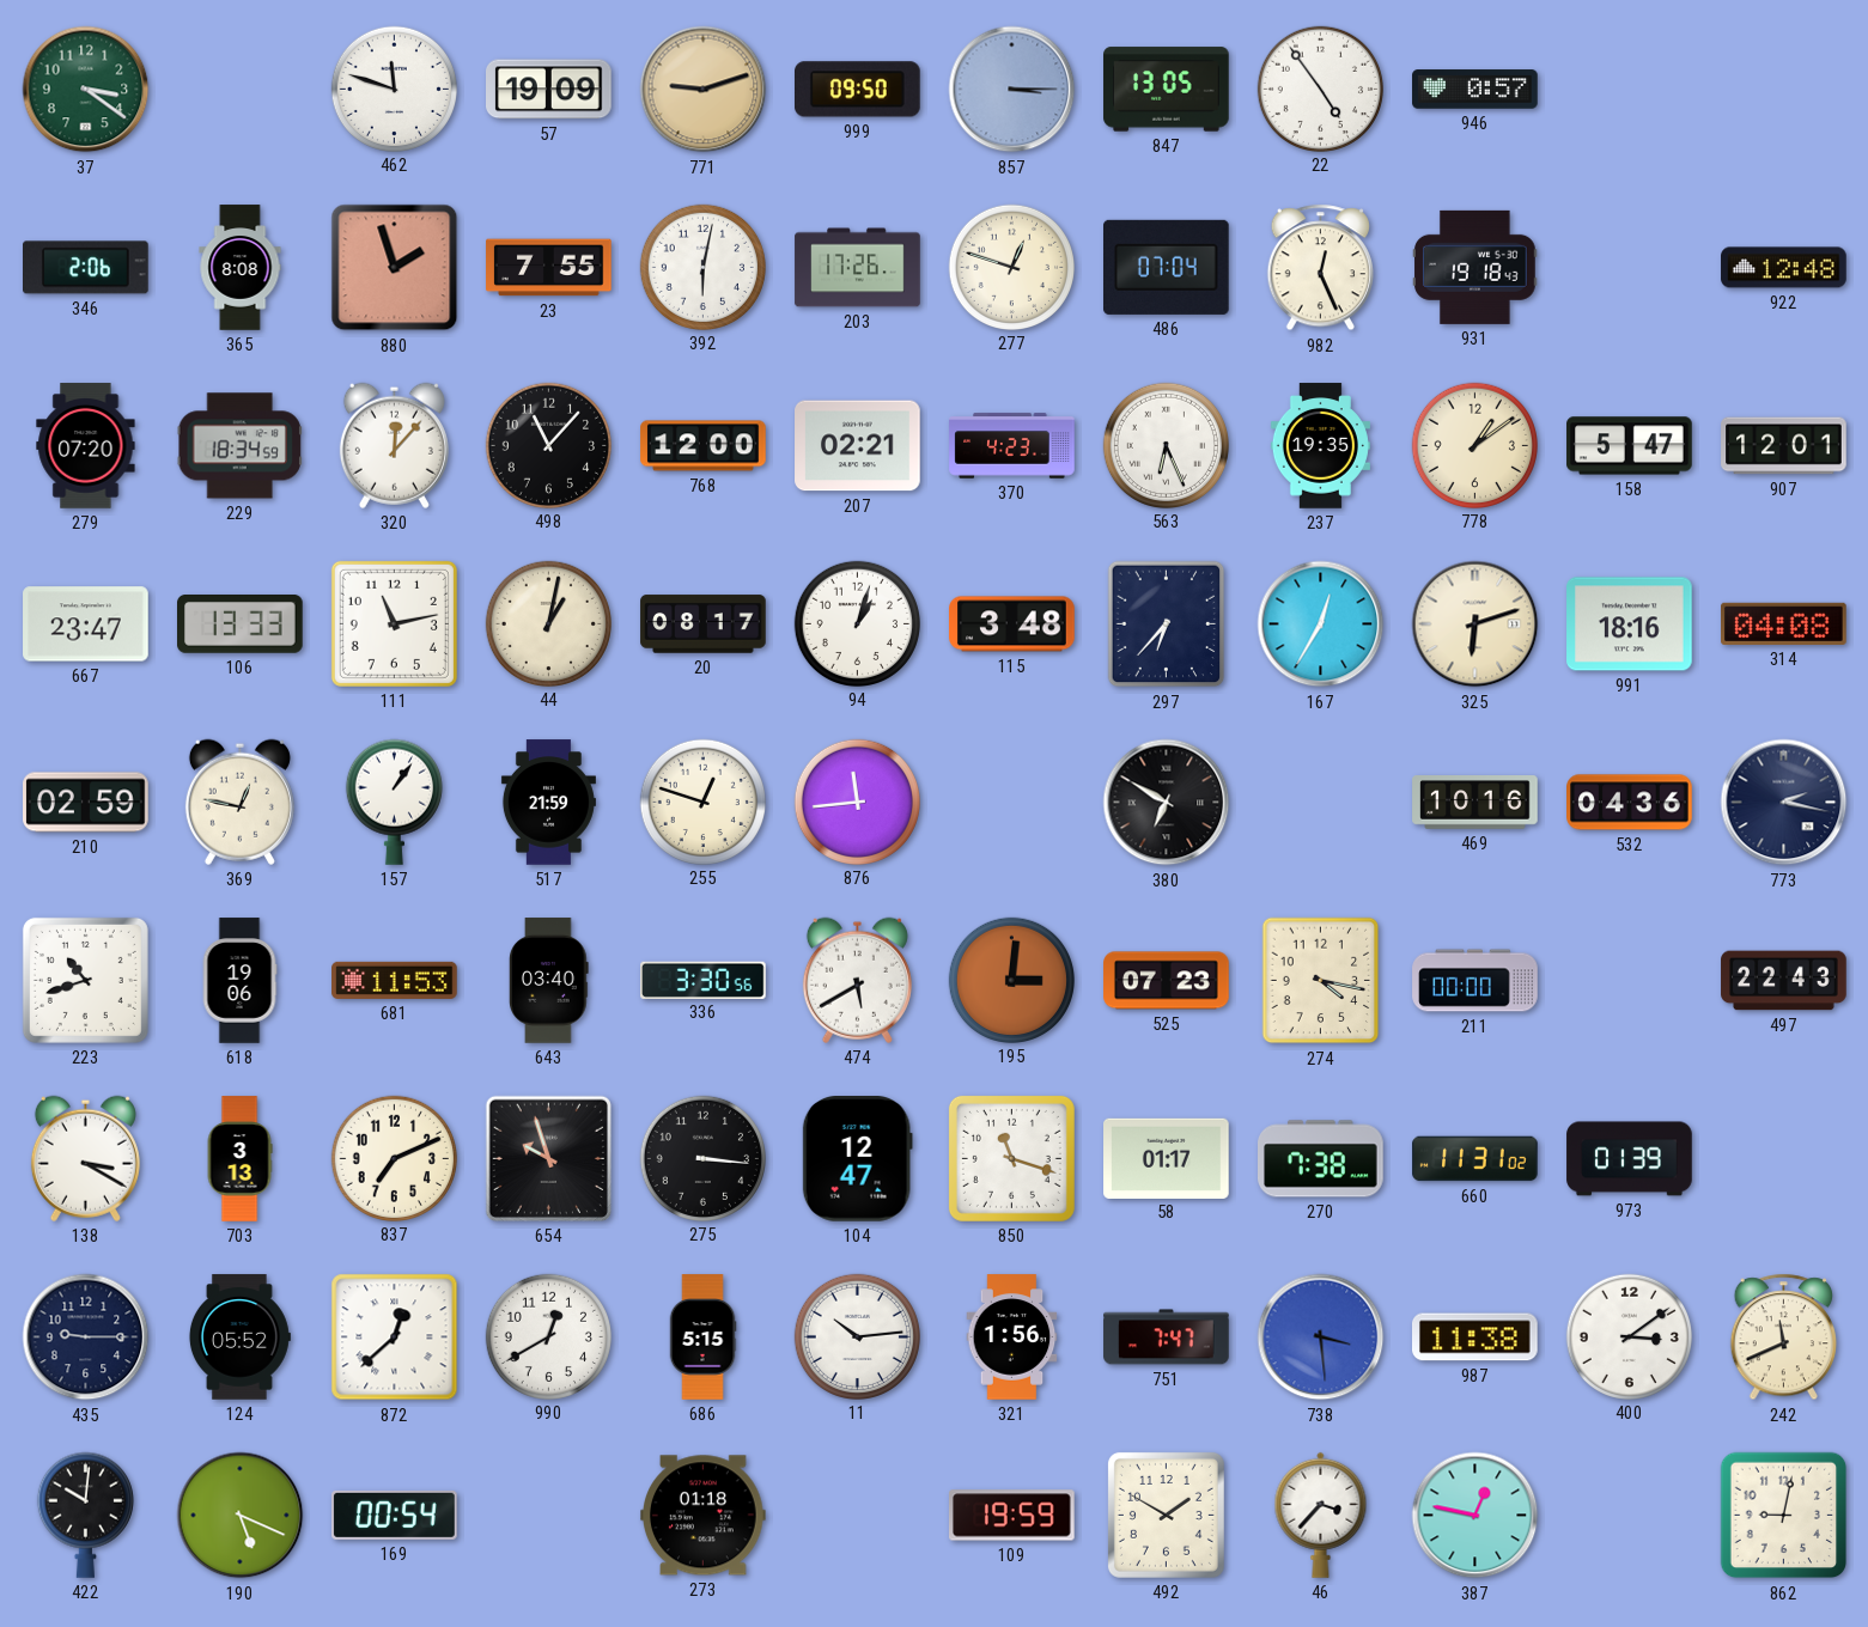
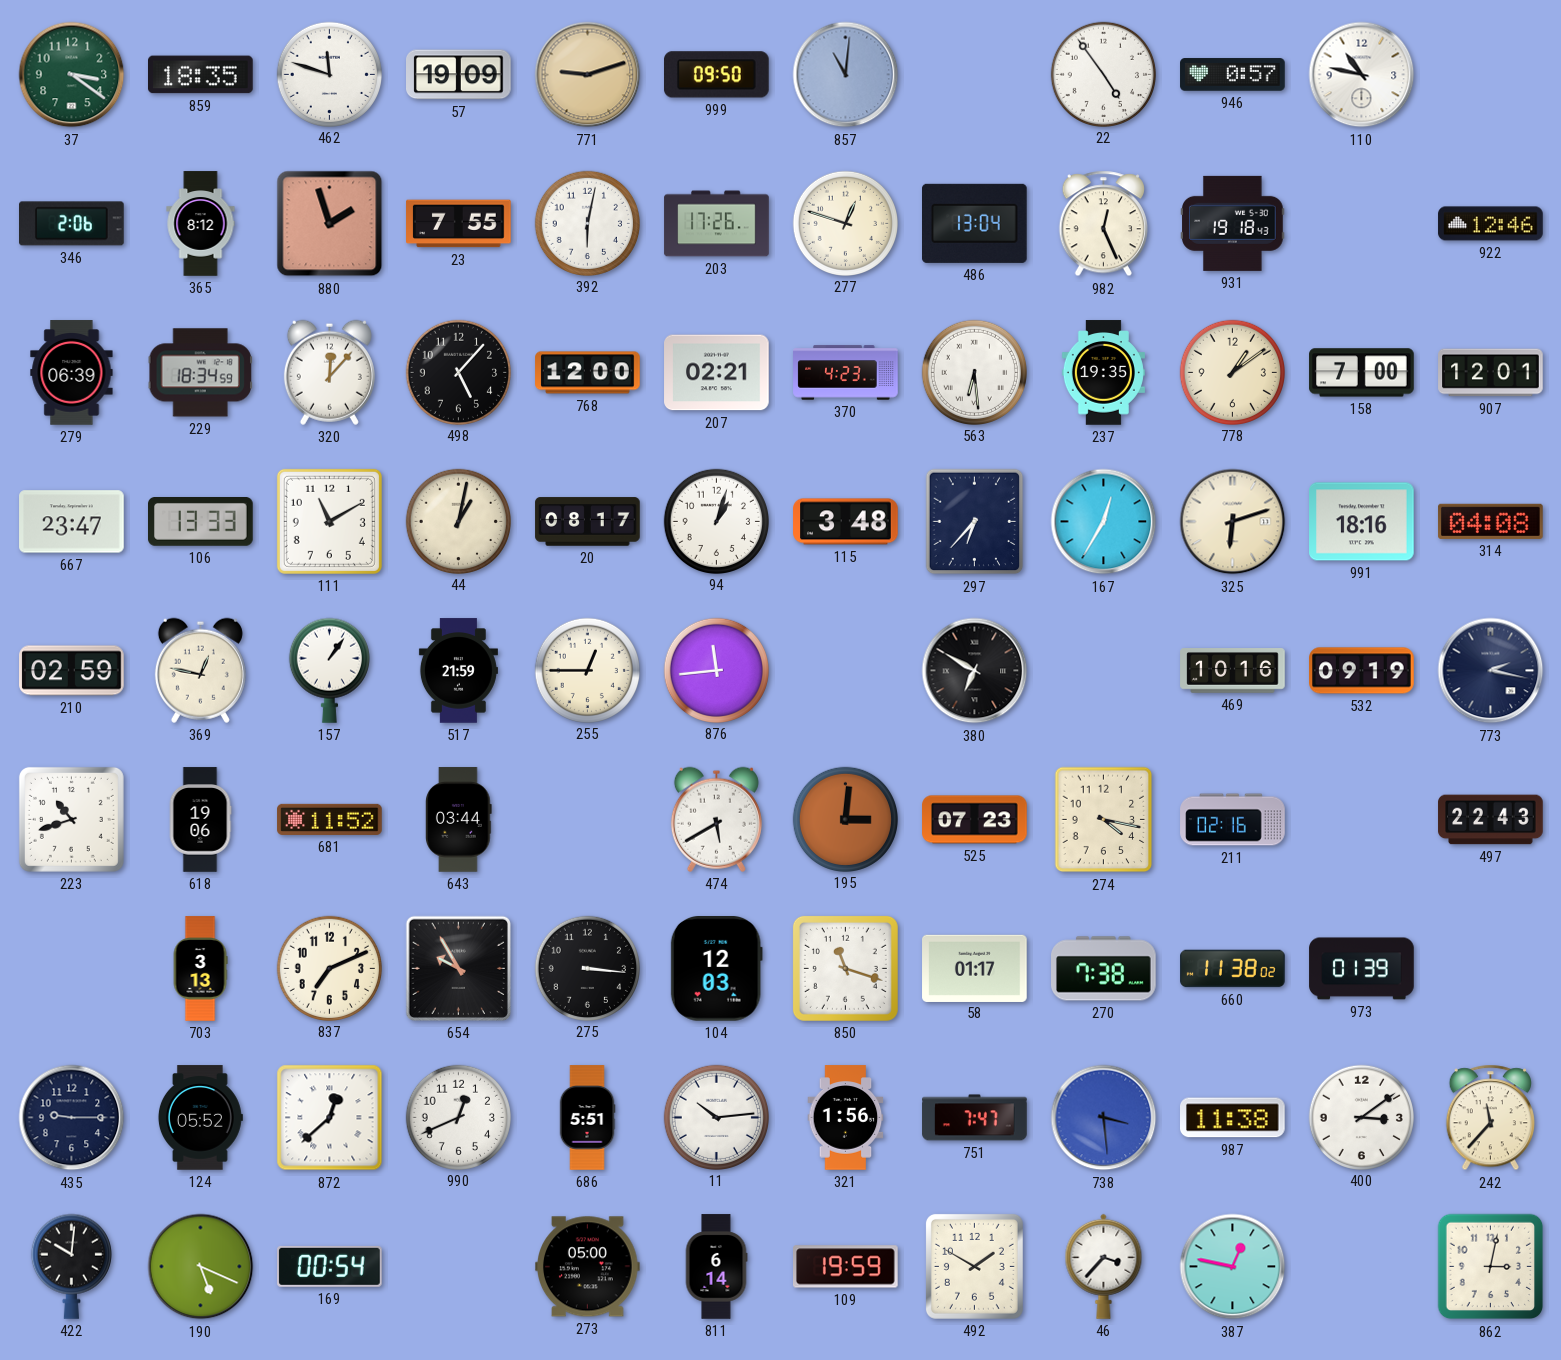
859: none -> 18:35
857: 3:15 -> 11:01
847: 13:05 -> none
110: none -> 10:47
365: 8:08 -> 8:12
486: 07:04 -> 13:04
922: 12:48 -> 12:46
279: 07:20 -> 06:39
498: 11:07 -> 5:07
563: 6:26 -> 6:29
158: 5:47 -> 7:00
111: 11:13 -> 11:10
255: 12:48 -> 12:45
532: 04:36 -> 09:19
681: 11:53 -> 11:52
643: 03:40 -> 03:44
336: 3:30 -> none
211: 00:00 -> 02:16
138: 3:20 -> none
654: 9:57 -> 9:55
104: 12:47 -> 12:03
660: 11:31 -> 11:38
990: 12:40 -> 12:41
686: 5:15 -> 5:51
242: 11:41 -> 11:37
273: 01:18 -> 05:00
811: none -> 6:14
862: 9:02 -> 3:02
